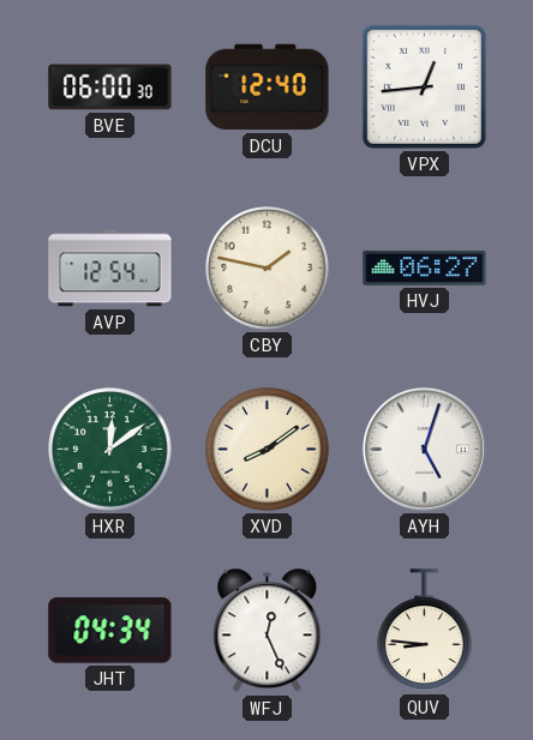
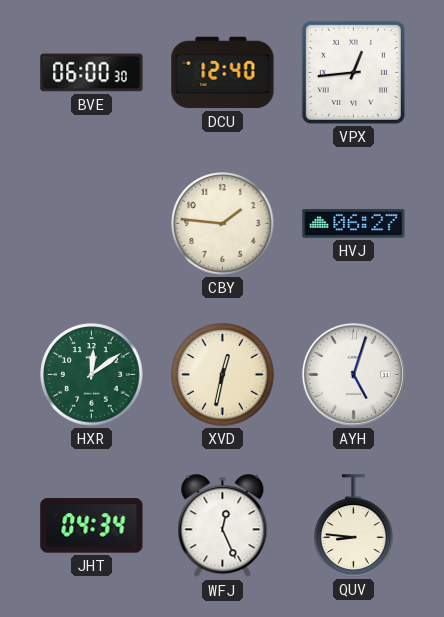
AVP: 12:54 -> none
CBY: 1:47 -> 1:46
XVD: 8:09 -> 12:32
